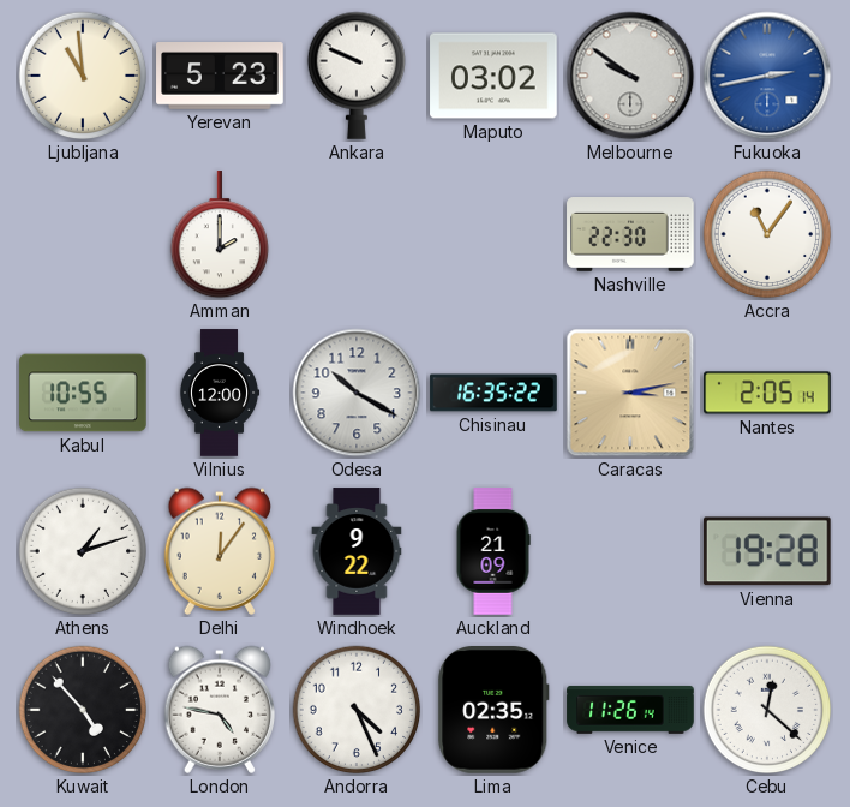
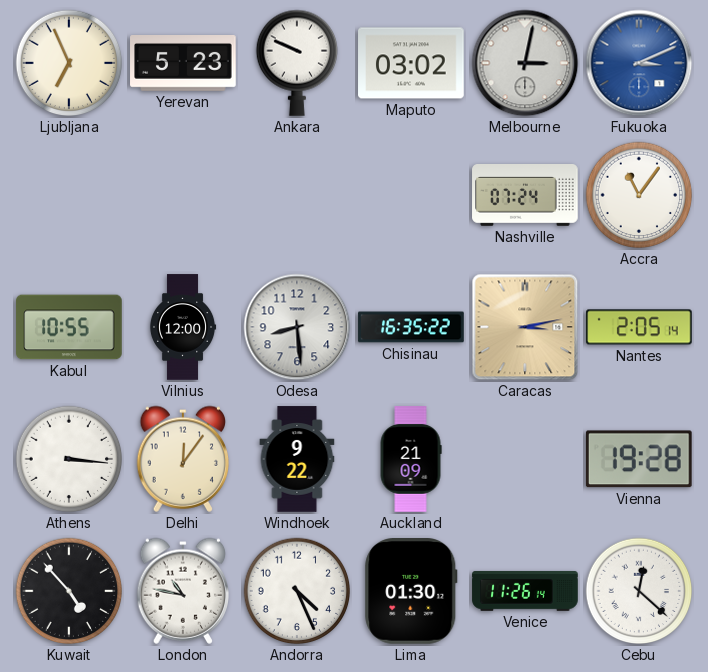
Ljubljana: 10:59 -> 6:56
Melbourne: 9:51 -> 3:02
Fukuoka: 2:43 -> 3:11
Amman: 2:00 -> none
Nashville: 22:30 -> 07:24
Odesa: 10:20 -> 8:29
Athens: 1:12 -> 3:16
London: 4:47 -> 10:47
Lima: 02:35 -> 01:30
